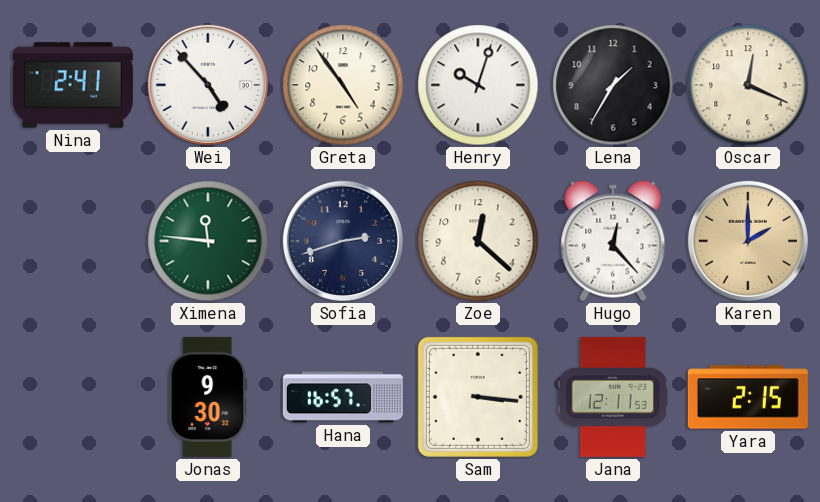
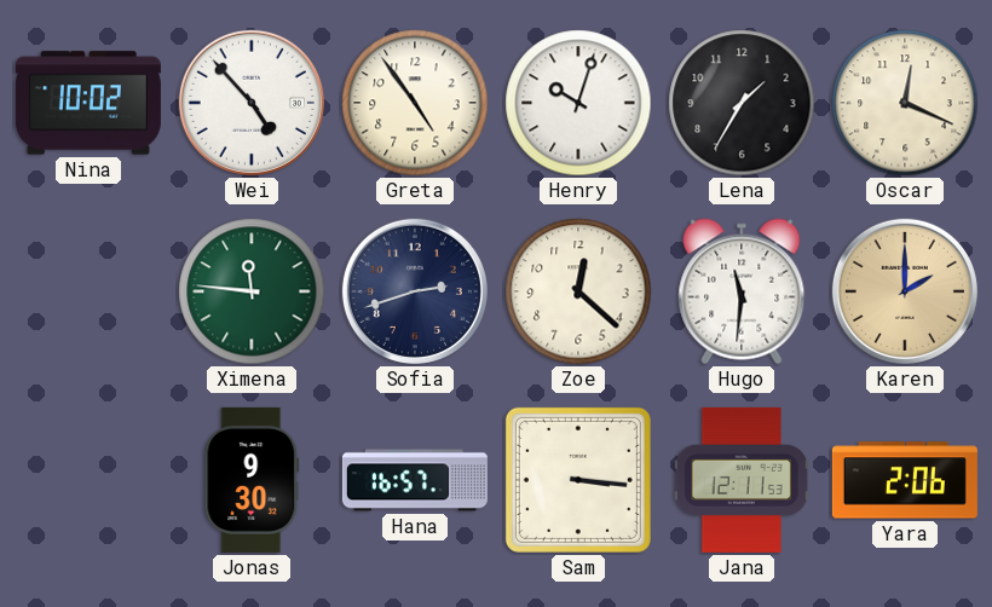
Nina: 2:41 -> 10:02
Hugo: 12:23 -> 11:31
Yara: 2:15 -> 2:06
